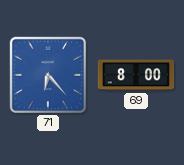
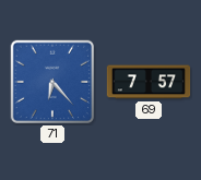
69: 8:00 -> 7:57
